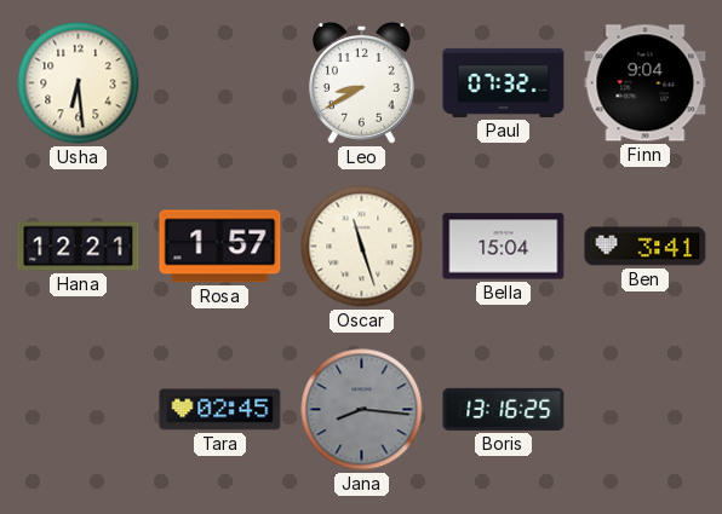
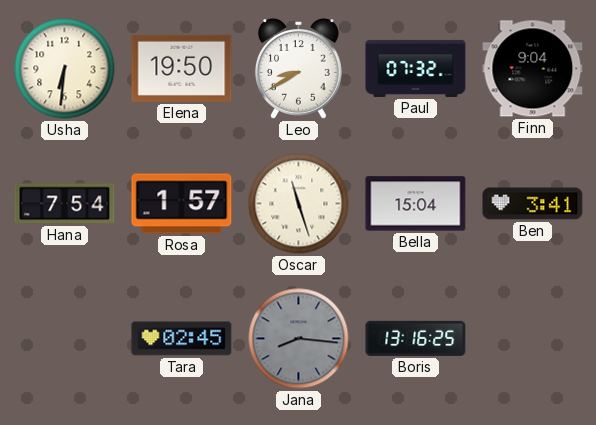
Usha: 6:29 -> 6:31
Elena: none -> 19:50
Hana: 12:21 -> 7:54
